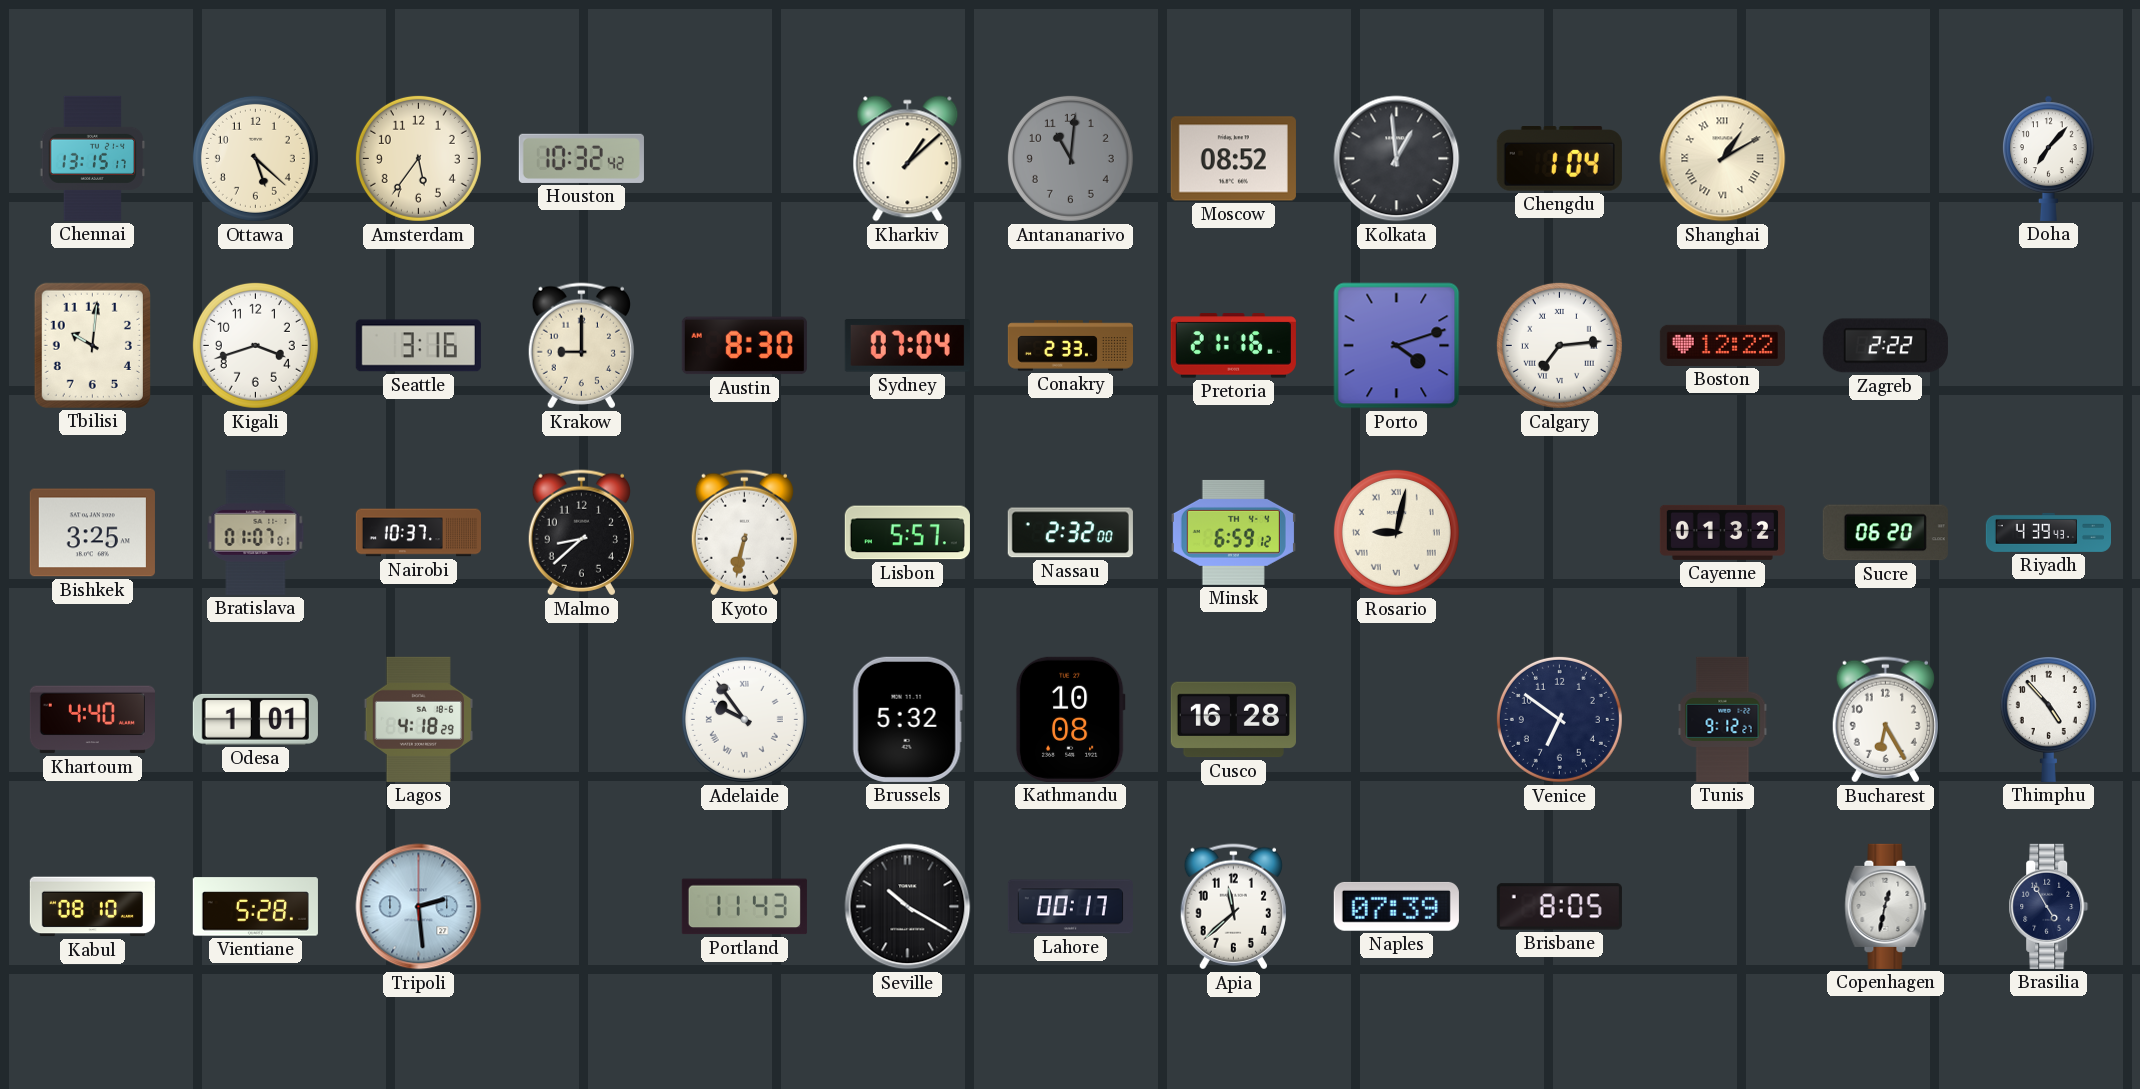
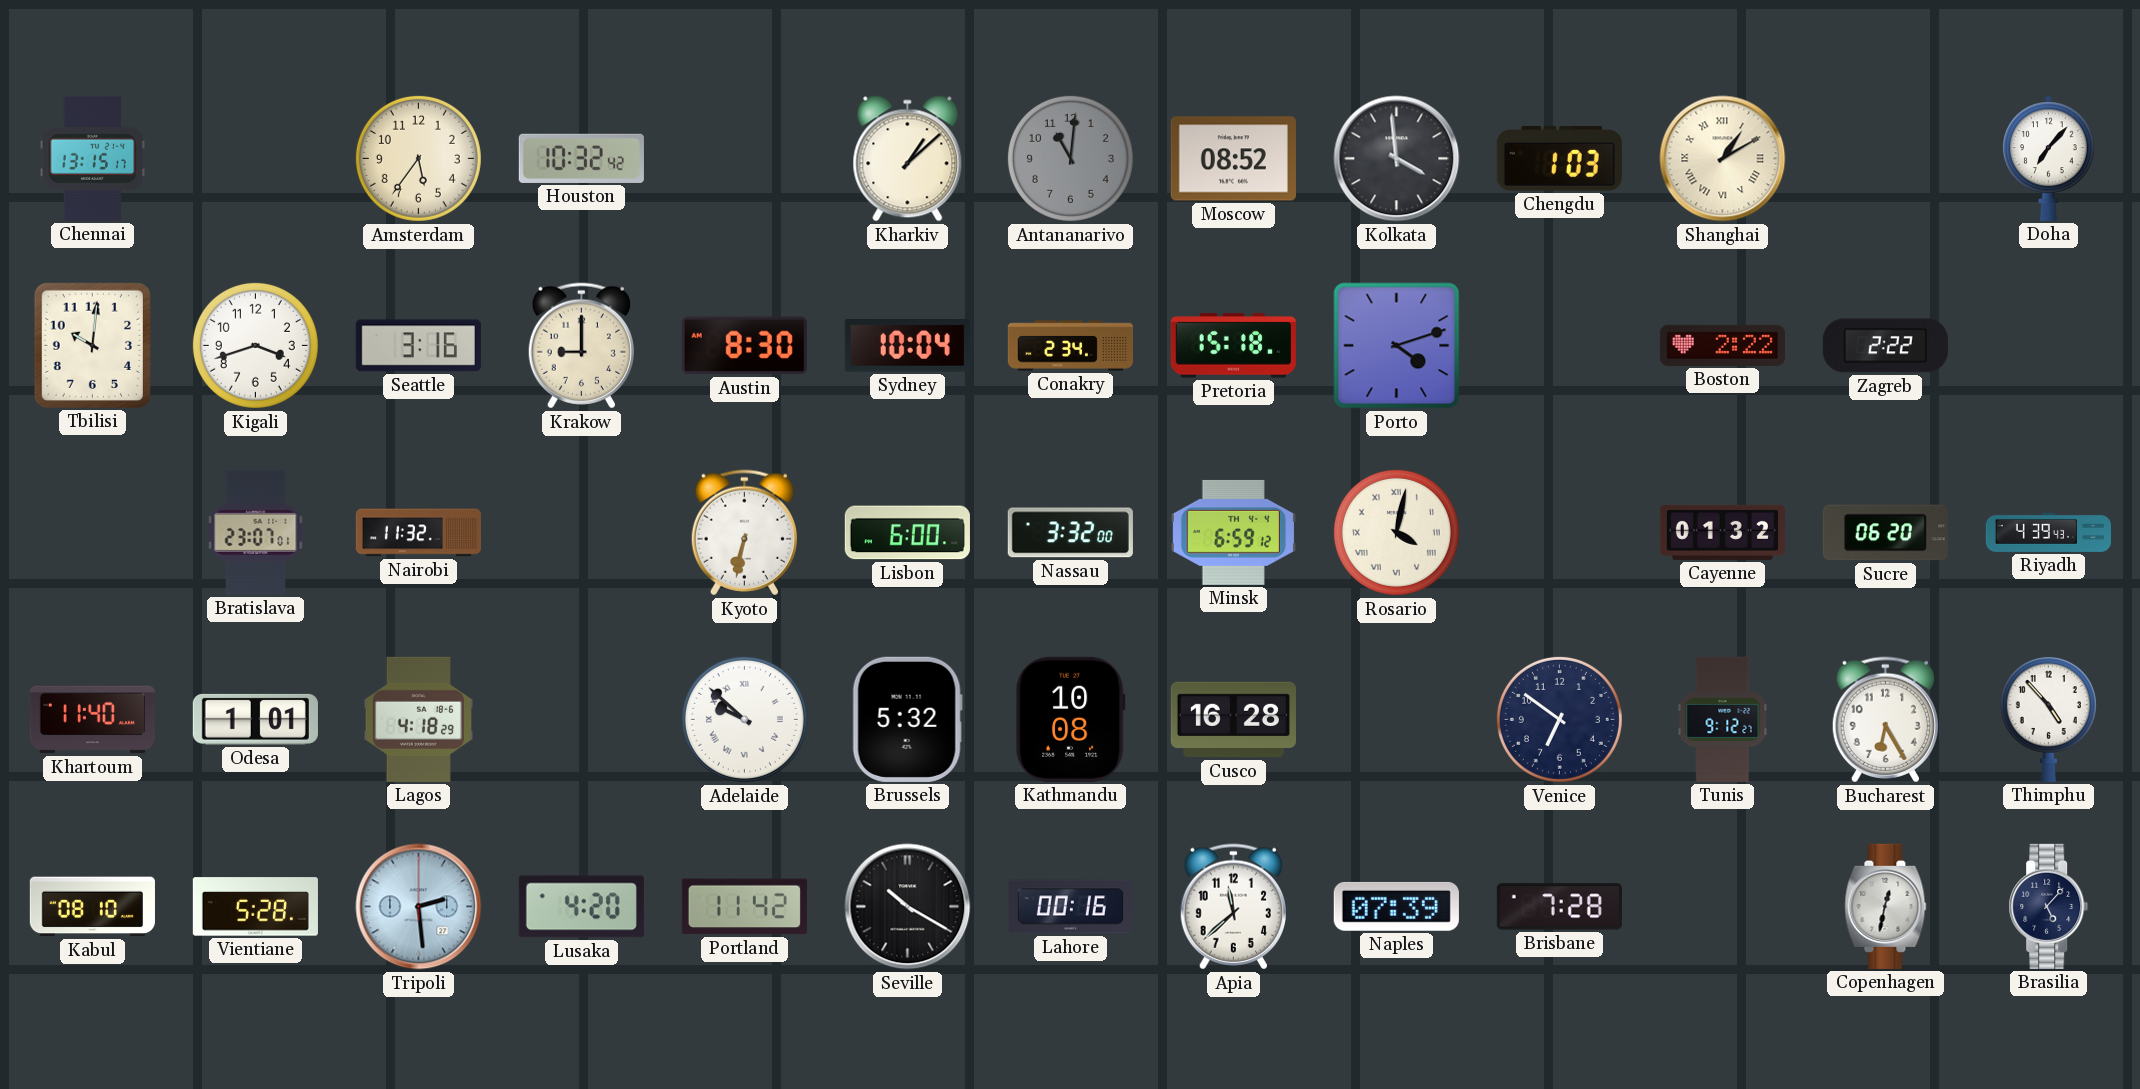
Ottawa: 5:22 -> none
Kolkata: 12:59 -> 3:59
Chengdu: 1:04 -> 1:03
Sydney: 07:04 -> 10:04
Conakry: 2:33 -> 2:34
Pretoria: 21:16 -> 15:18
Calgary: 7:14 -> none
Boston: 12:22 -> 2:22
Bishkek: 3:25 -> none
Bratislava: 01:07 -> 23:07
Nairobi: 10:37 -> 11:32
Malmo: 8:38 -> none
Lisbon: 5:57 -> 6:00
Nassau: 2:32 -> 3:32
Rosario: 9:02 -> 4:02
Khartoum: 4:40 -> 11:40
Adelaide: 9:54 -> 9:52
Lusaka: none -> 4:20
Portland: 11:43 -> 11:42
Lahore: 00:17 -> 00:16
Brisbane: 8:05 -> 7:28
Brasilia: 4:55 -> 5:07
